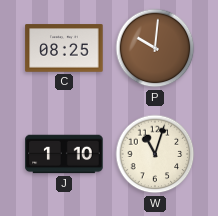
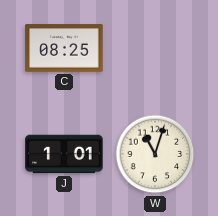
P: 10:01 -> none
J: 1:10 -> 1:01
